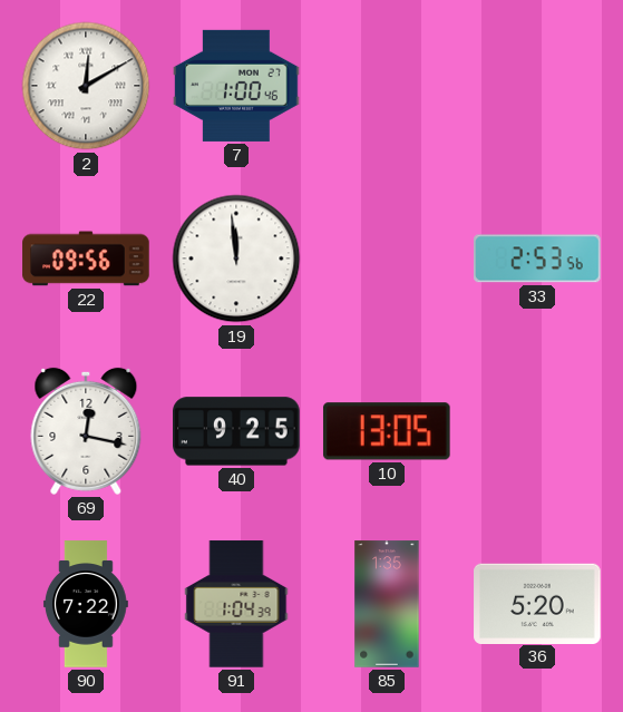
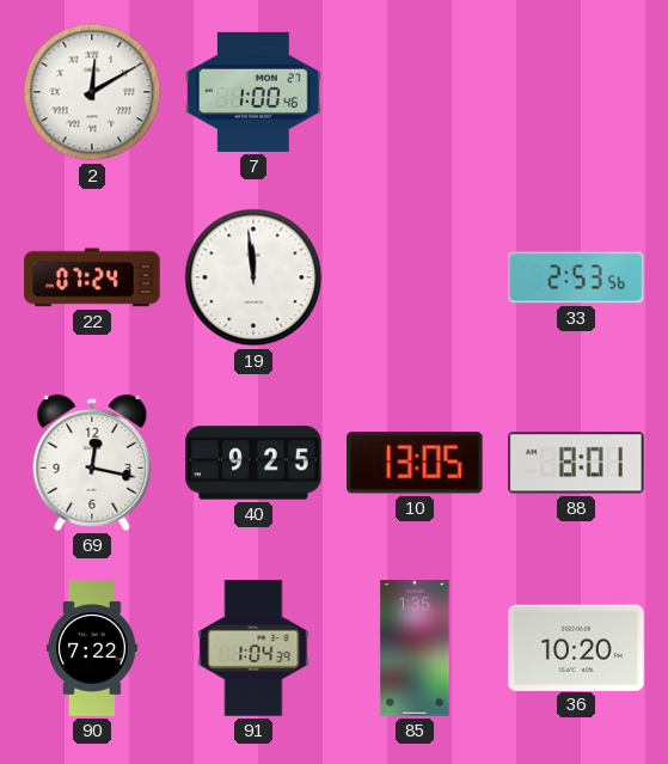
22: 09:56 -> 07:24
88: none -> 8:01
36: 5:20 -> 10:20
